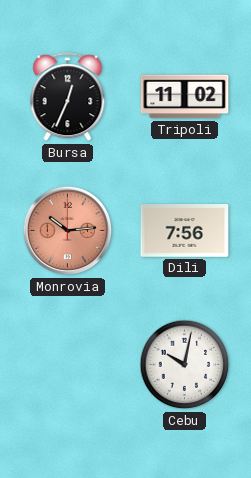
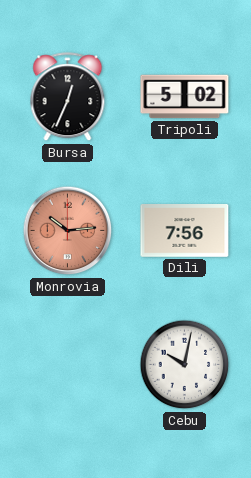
Tripoli: 11:02 -> 5:02
